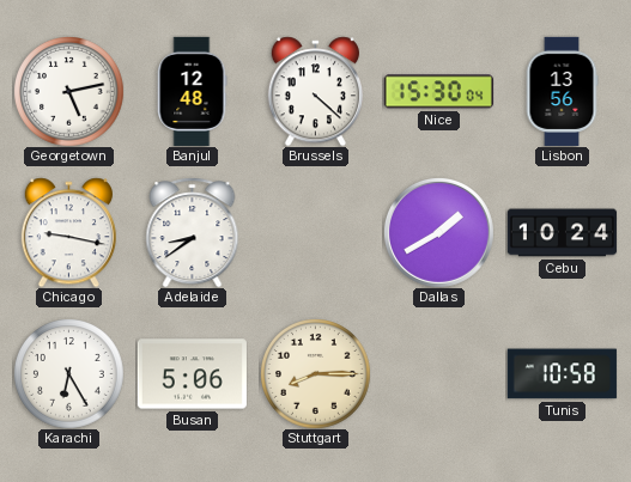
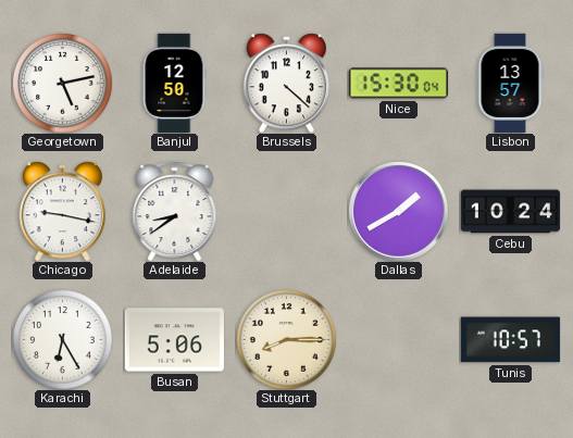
Banjul: 12:48 -> 12:50
Lisbon: 13:56 -> 13:57
Tunis: 10:58 -> 10:57
